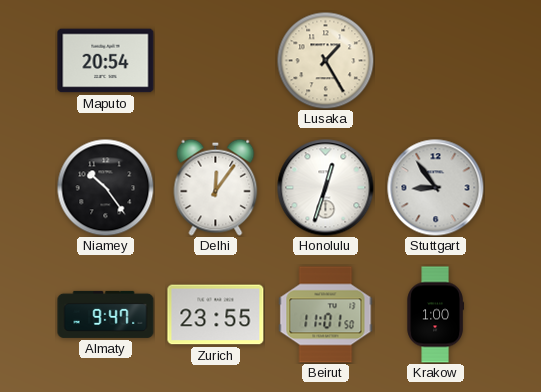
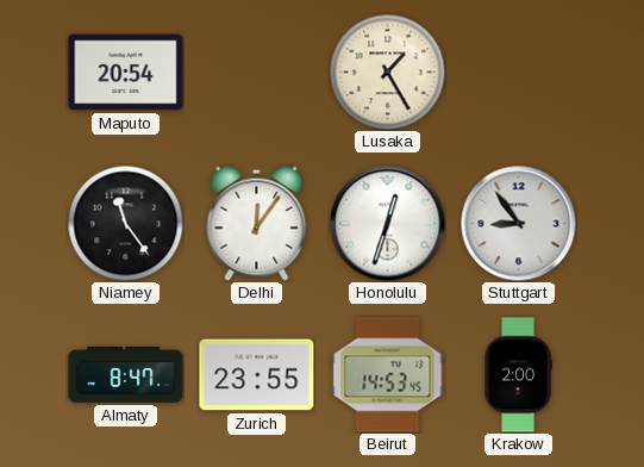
Niamey: 10:24 -> 11:24
Almaty: 9:47 -> 8:47
Beirut: 11:01 -> 14:53
Krakow: 1:00 -> 2:00
